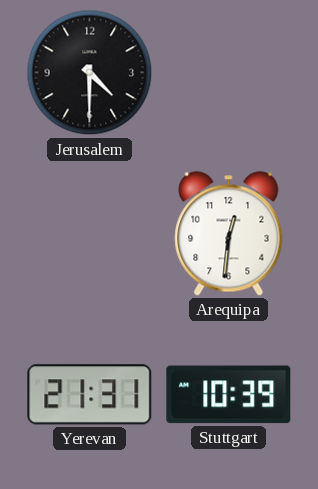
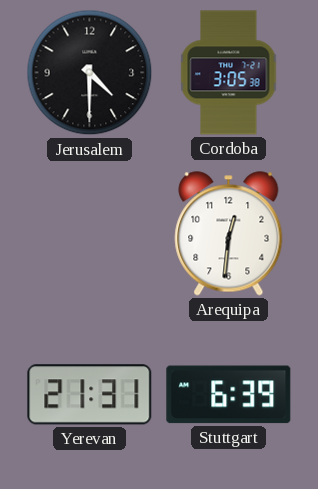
Cordoba: none -> 3:05
Stuttgart: 10:39 -> 6:39
